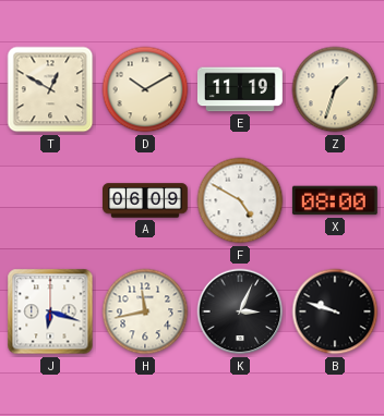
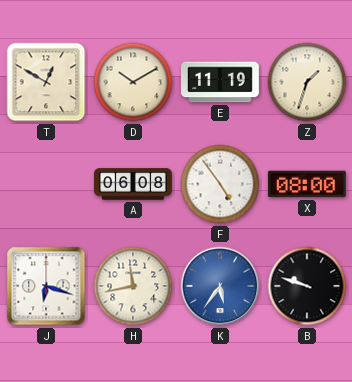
A: 06:09 -> 06:08
F: 4:50 -> 4:54
K: 3:04 -> 5:36
K dial: black -> blue
